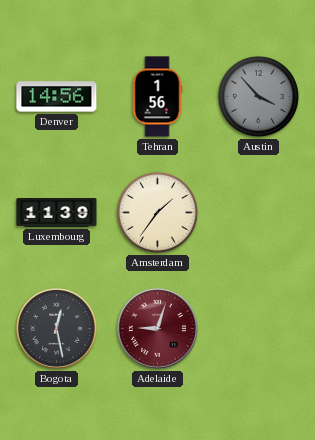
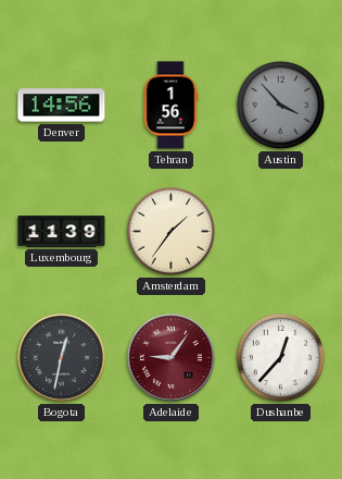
Bogota: 12:28 -> 12:32
Adelaide: 9:03 -> 9:06
Dushanbe: none -> 12:37
